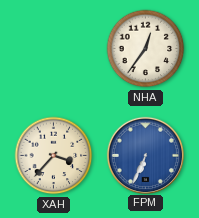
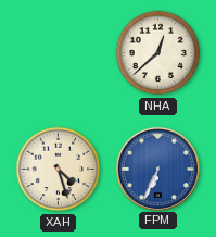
NHA: 12:36 -> 12:38
XAH: 3:37 -> 4:27
